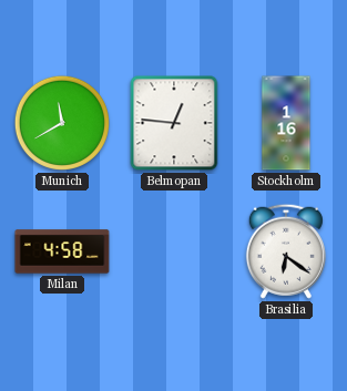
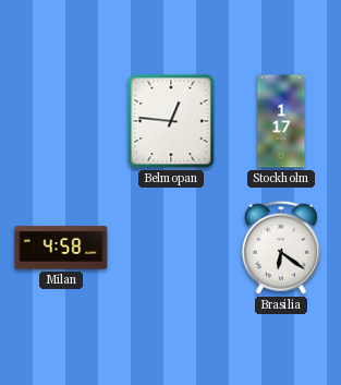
Munich: 11:40 -> none
Stockholm: 1:16 -> 1:17
